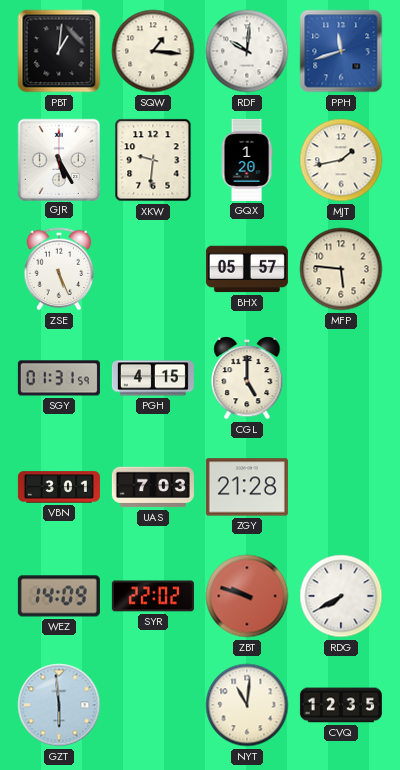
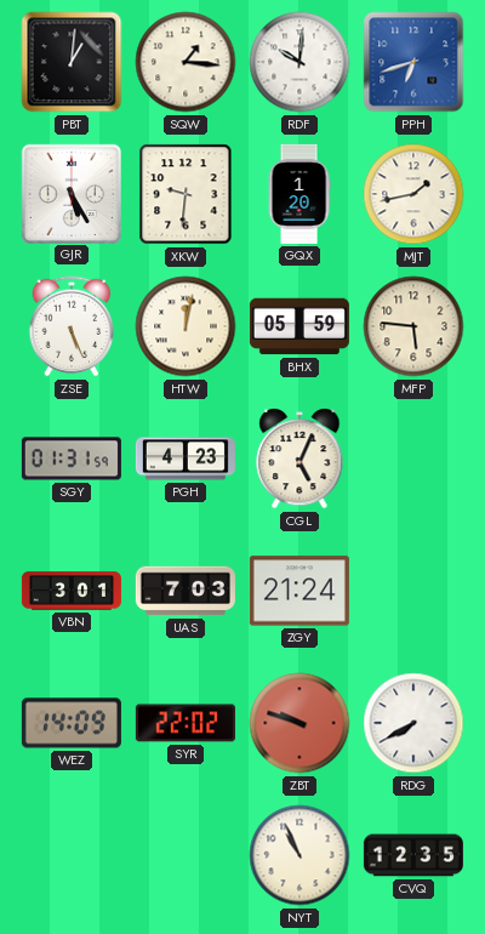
PPH: 11:42 -> 6:42
HTW: none -> 12:02
BHX: 05:57 -> 05:59
PGH: 4:15 -> 4:23
CGL: 5:00 -> 5:04
ZGY: 21:28 -> 21:24
GZT: 5:59 -> none
NYT: 11:01 -> 10:56
